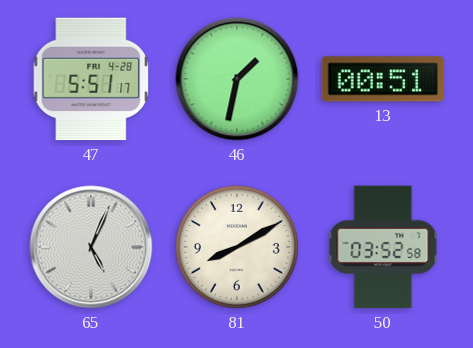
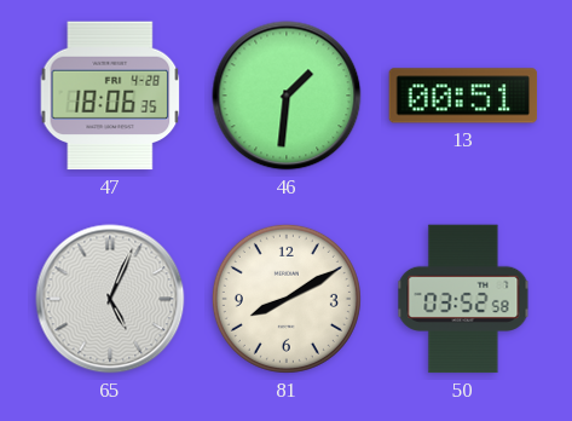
47: 5:51 -> 18:06
46: 1:32 -> 1:31
